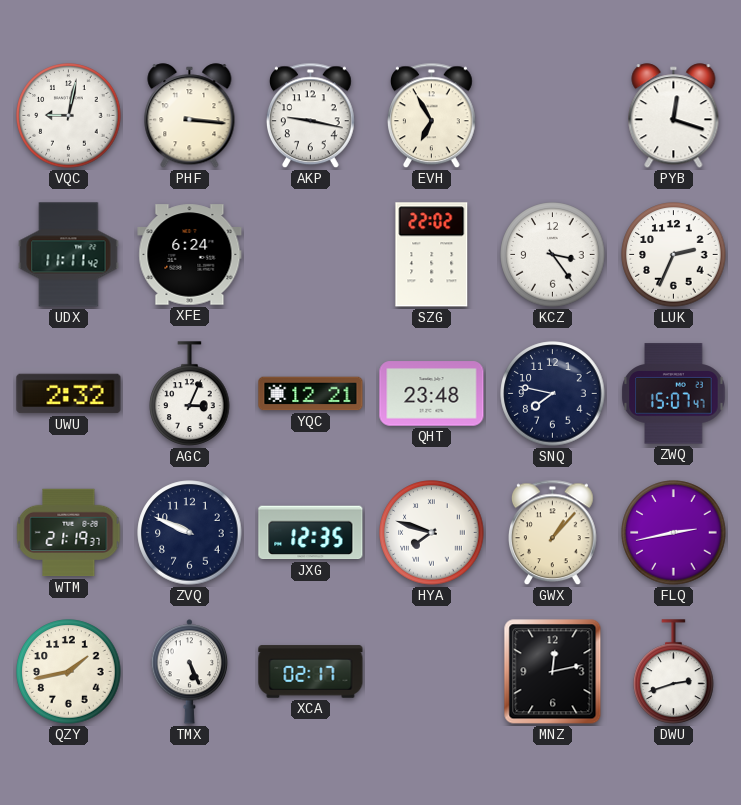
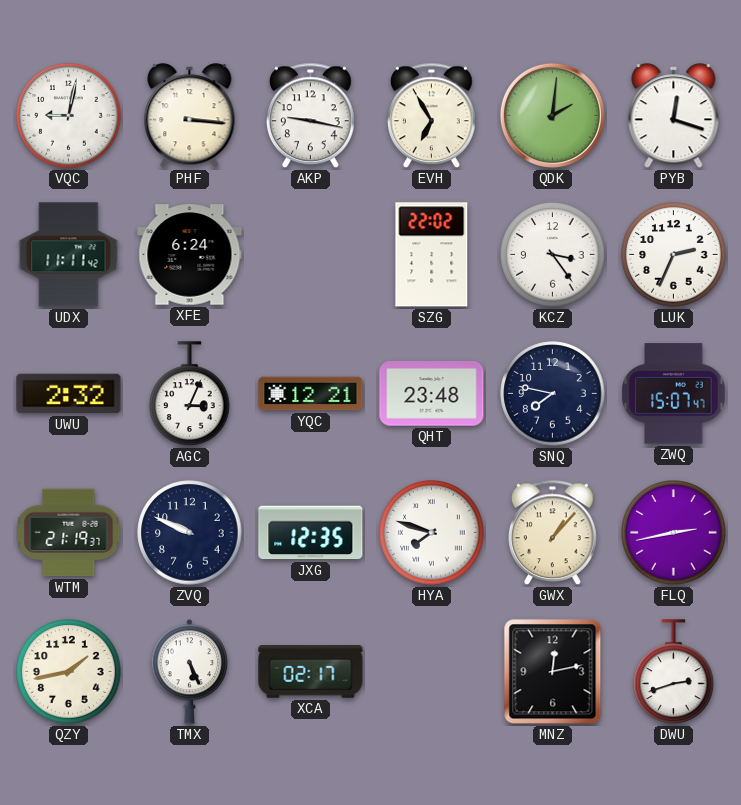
QDK: none -> 2:01
